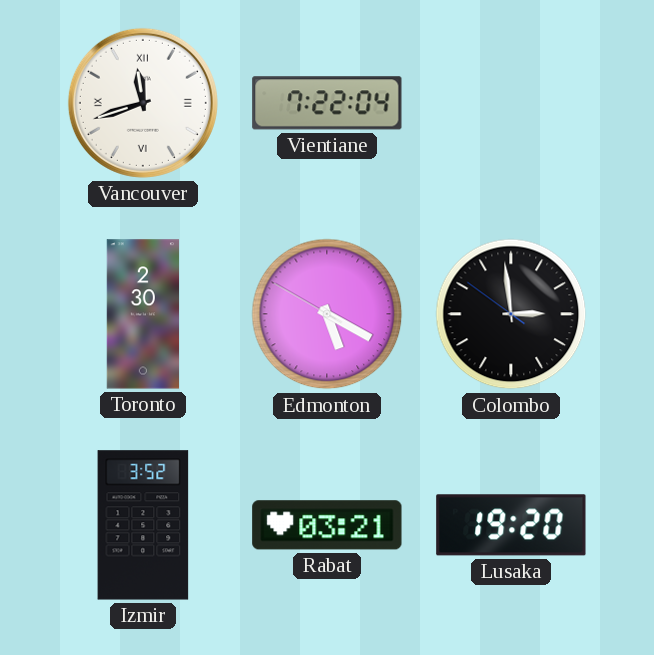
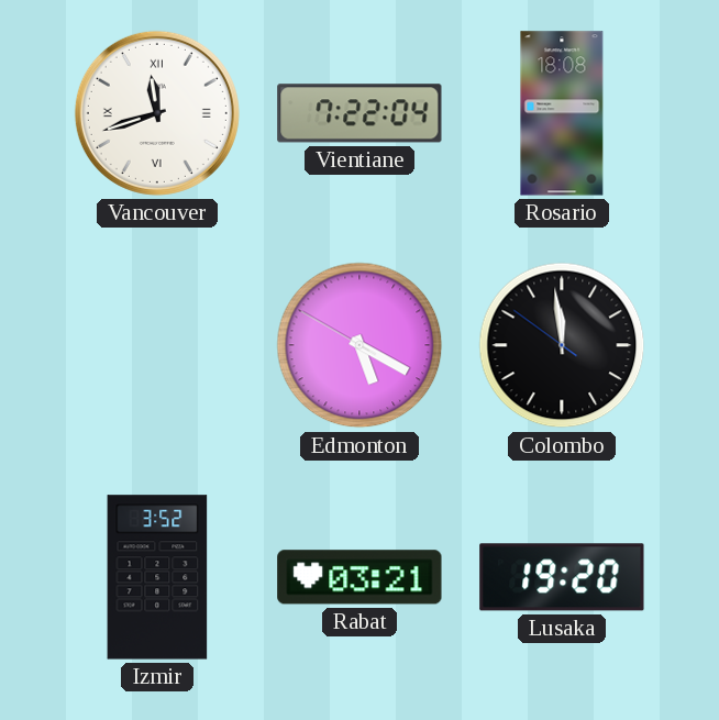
Rosario: none -> 18:08
Toronto: 2:30 -> none
Colombo: 2:58 -> 11:58
